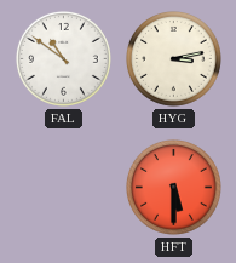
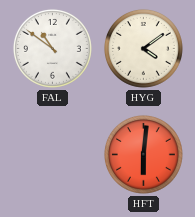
HYG: 3:13 -> 4:09
HFT: 5:30 -> 6:01
